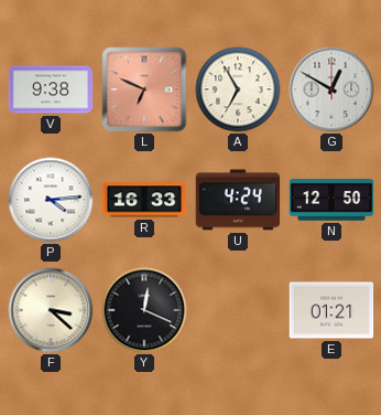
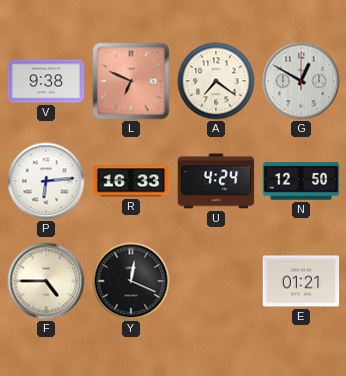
A: 6:55 -> 7:21
P: 4:14 -> 6:14
F: 3:22 -> 4:45
